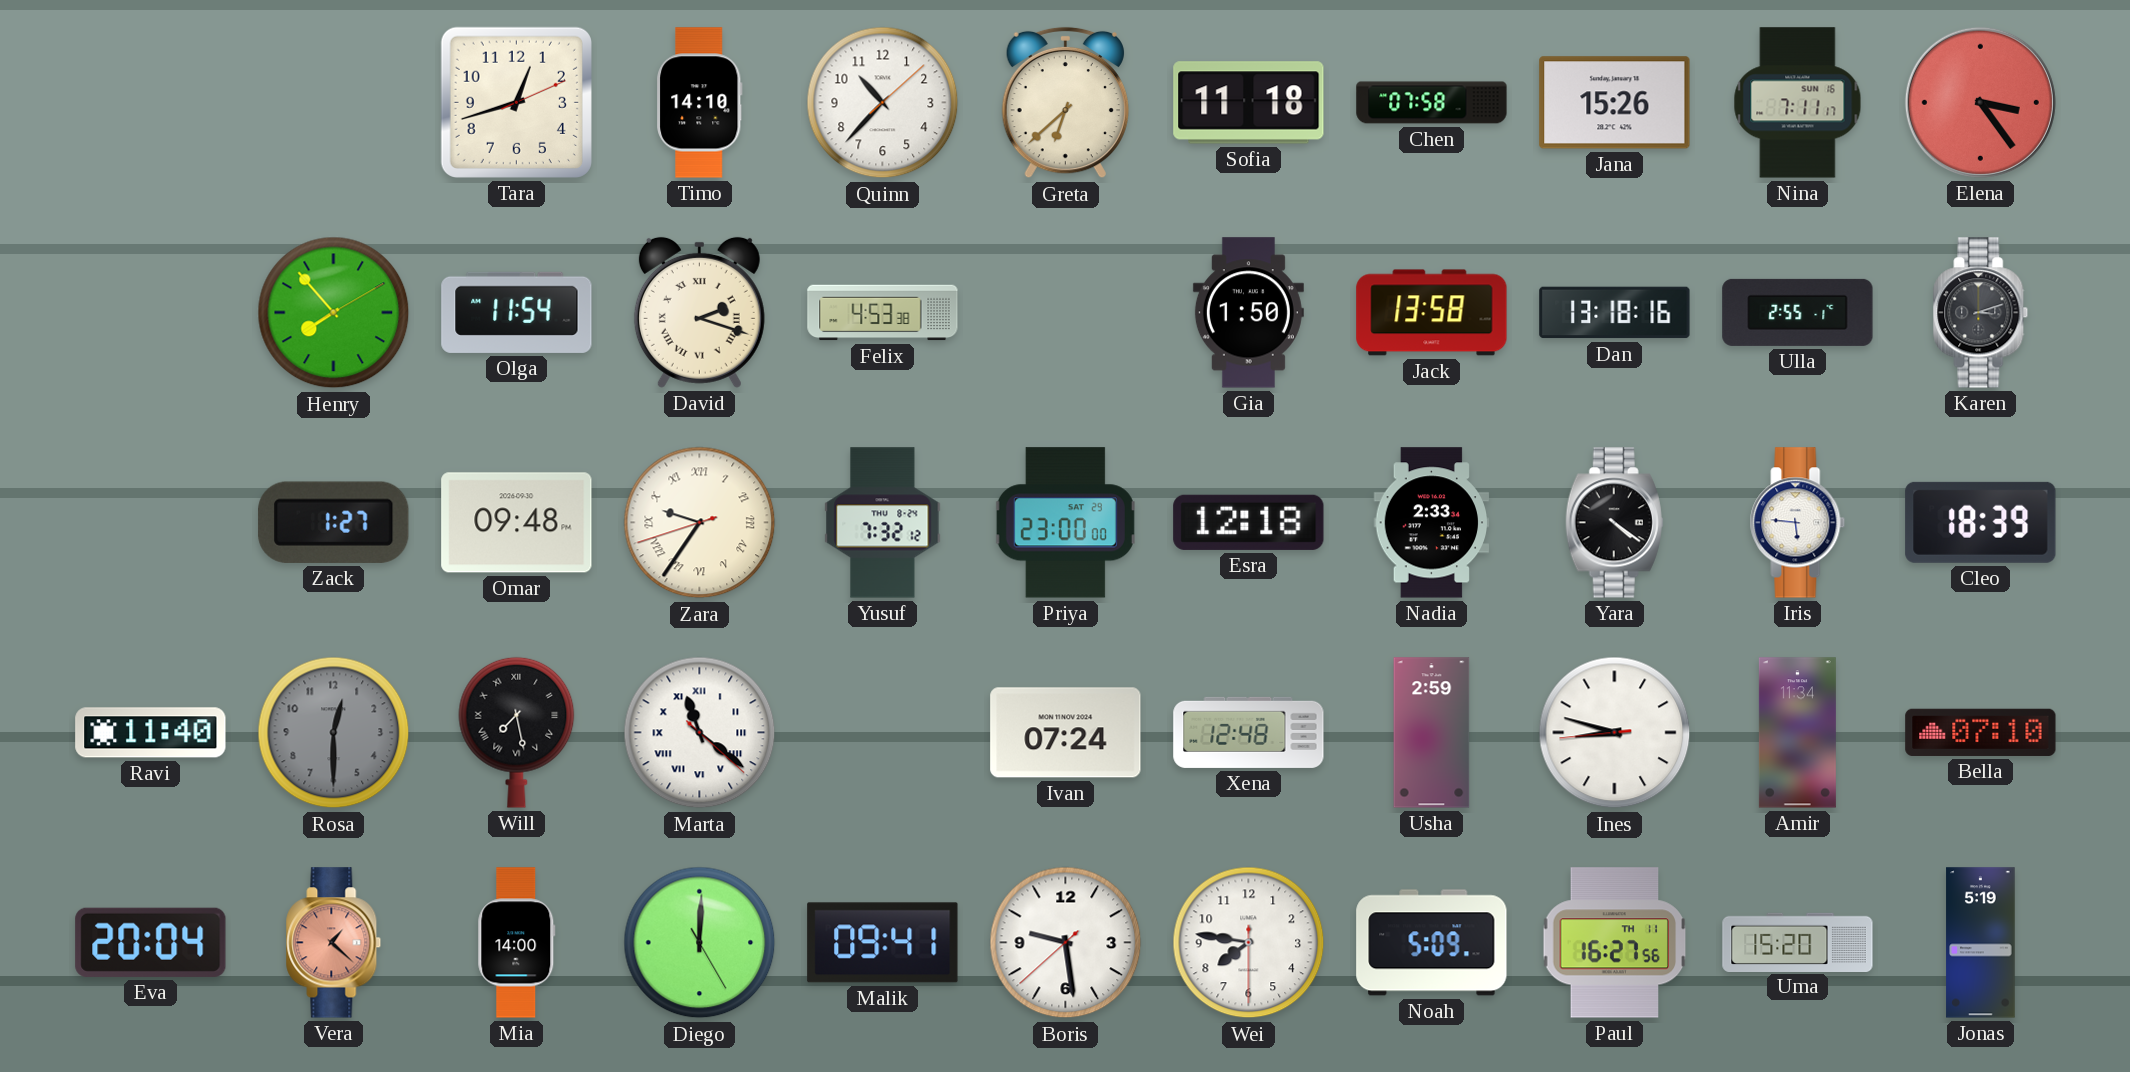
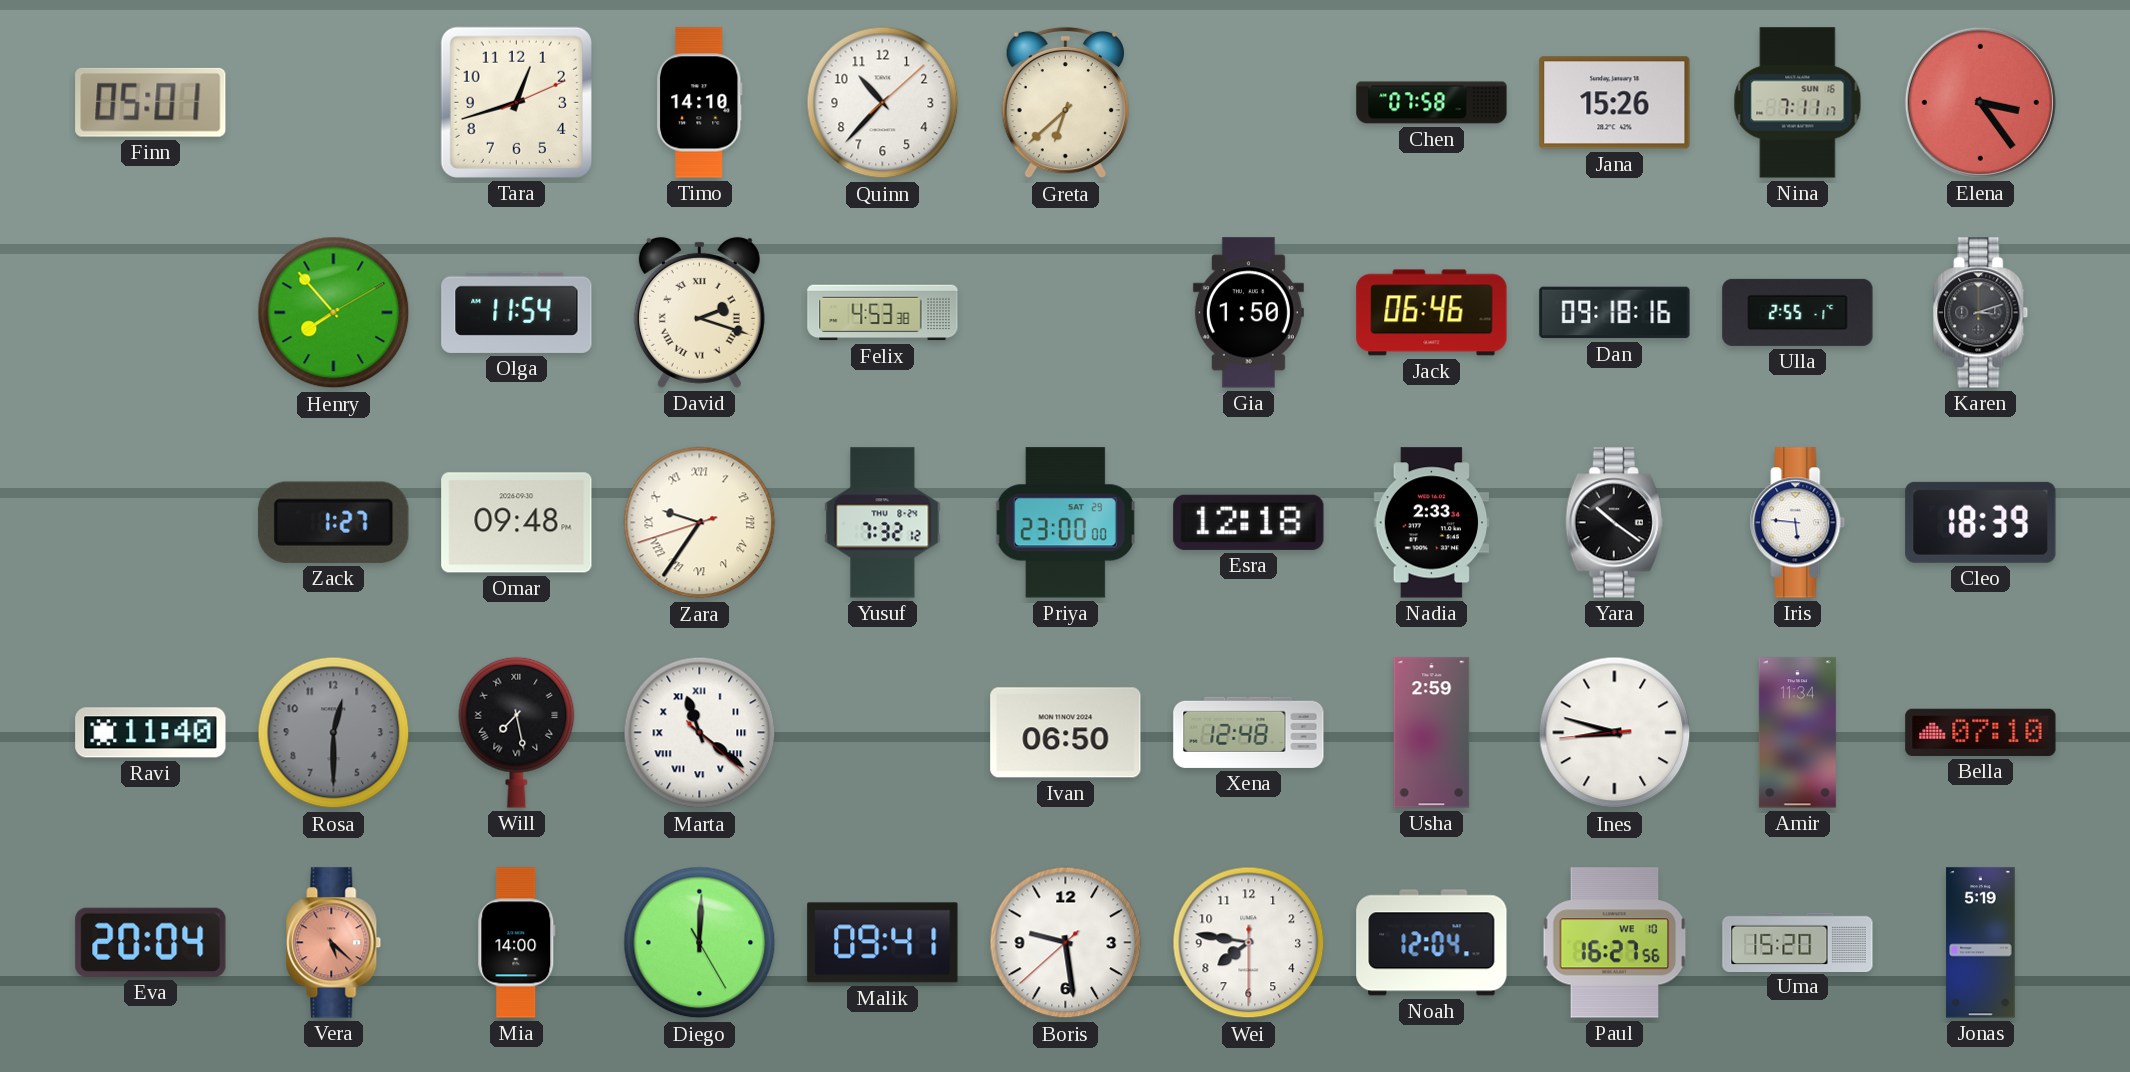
Finn: none -> 05:01
Sofia: 11:18 -> none
Jack: 13:58 -> 06:46
Dan: 13:18 -> 09:18
Yara: 4:21 -> 10:21
Ivan: 07:24 -> 06:50
Vera: 1:22 -> 5:22
Noah: 5:09 -> 12:04
Paul date: TH 11 -> WE 10
